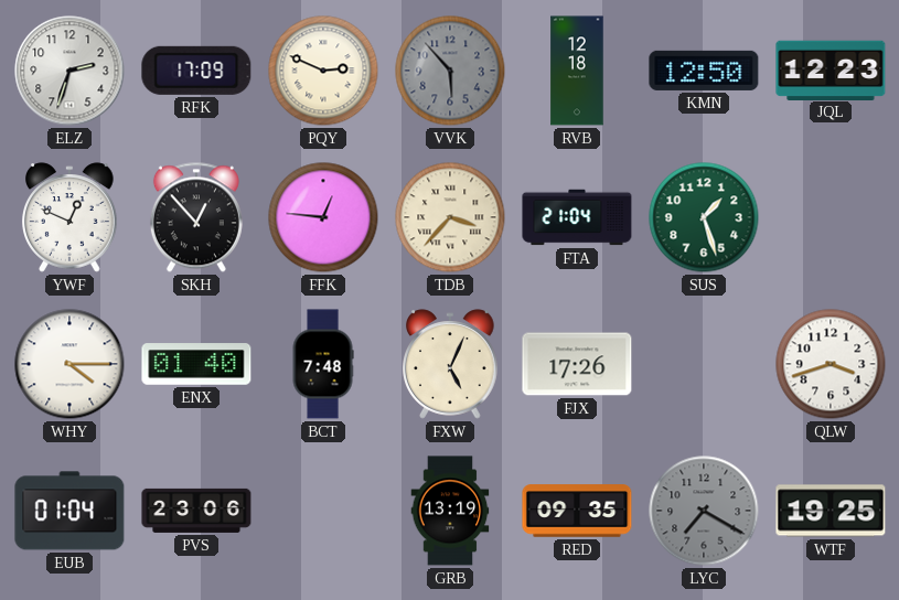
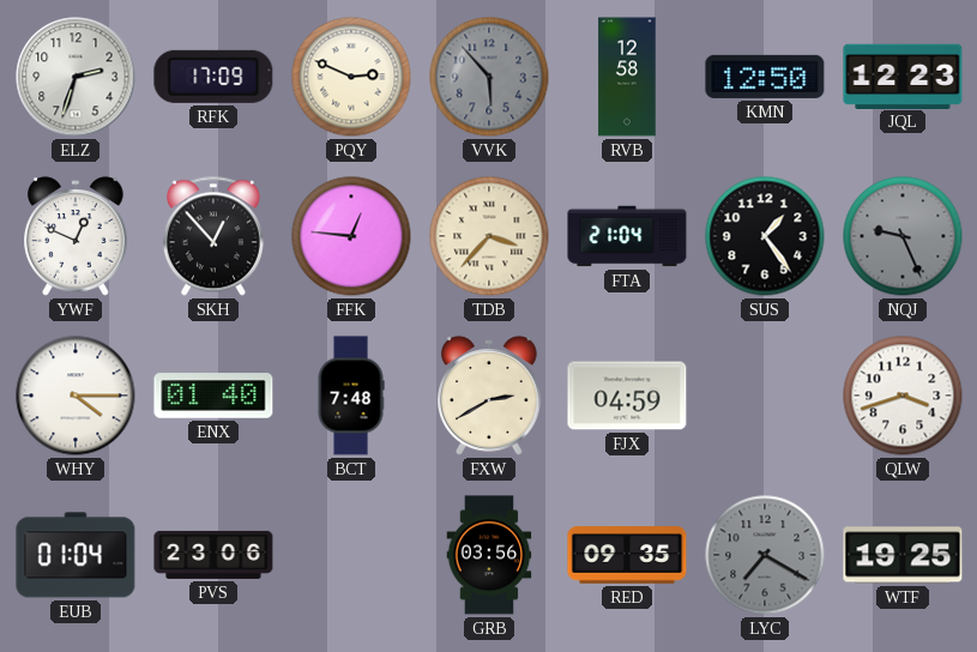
RVB: 12:18 -> 12:58
SUS: 1:27 -> 1:24
SUS dial: green -> black
NQJ: none -> 9:26
FXW: 5:04 -> 2:40
FJX: 17:26 -> 04:59
GRB: 13:19 -> 03:56
